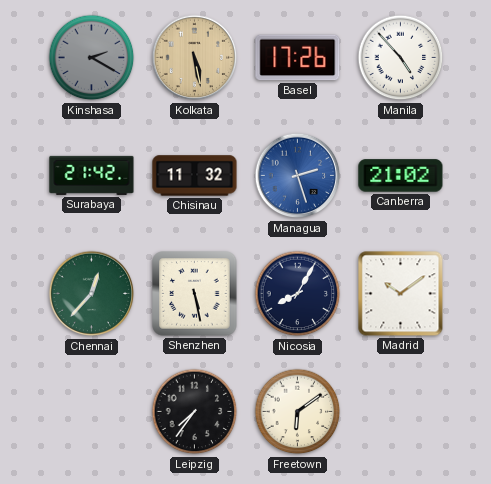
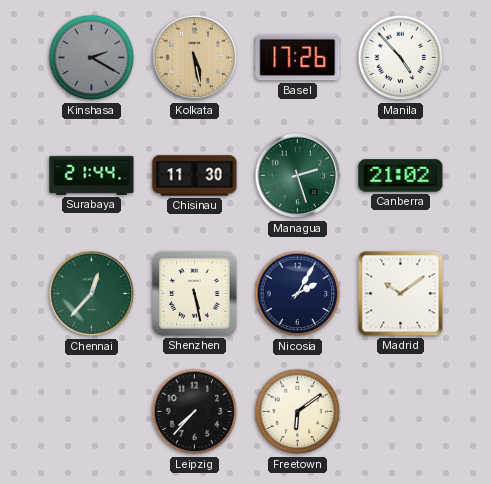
Surabaya: 21:42 -> 21:44
Chisinau: 11:32 -> 11:30
Managua dial: blue -> green
Nicosia: 8:05 -> 2:05
Leipzig: 7:36 -> 7:37
